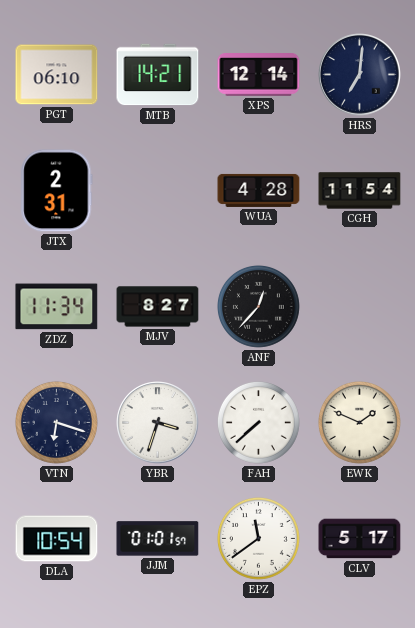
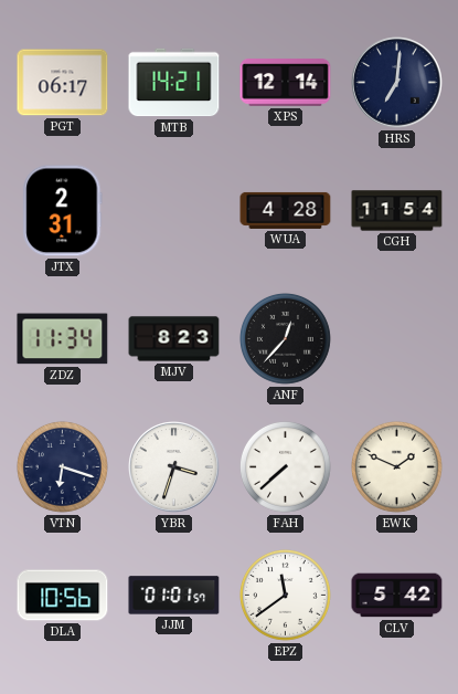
PGT: 06:10 -> 06:17
MJV: 8:27 -> 8:23
DLA: 10:54 -> 10:56
CLV: 5:17 -> 5:42
